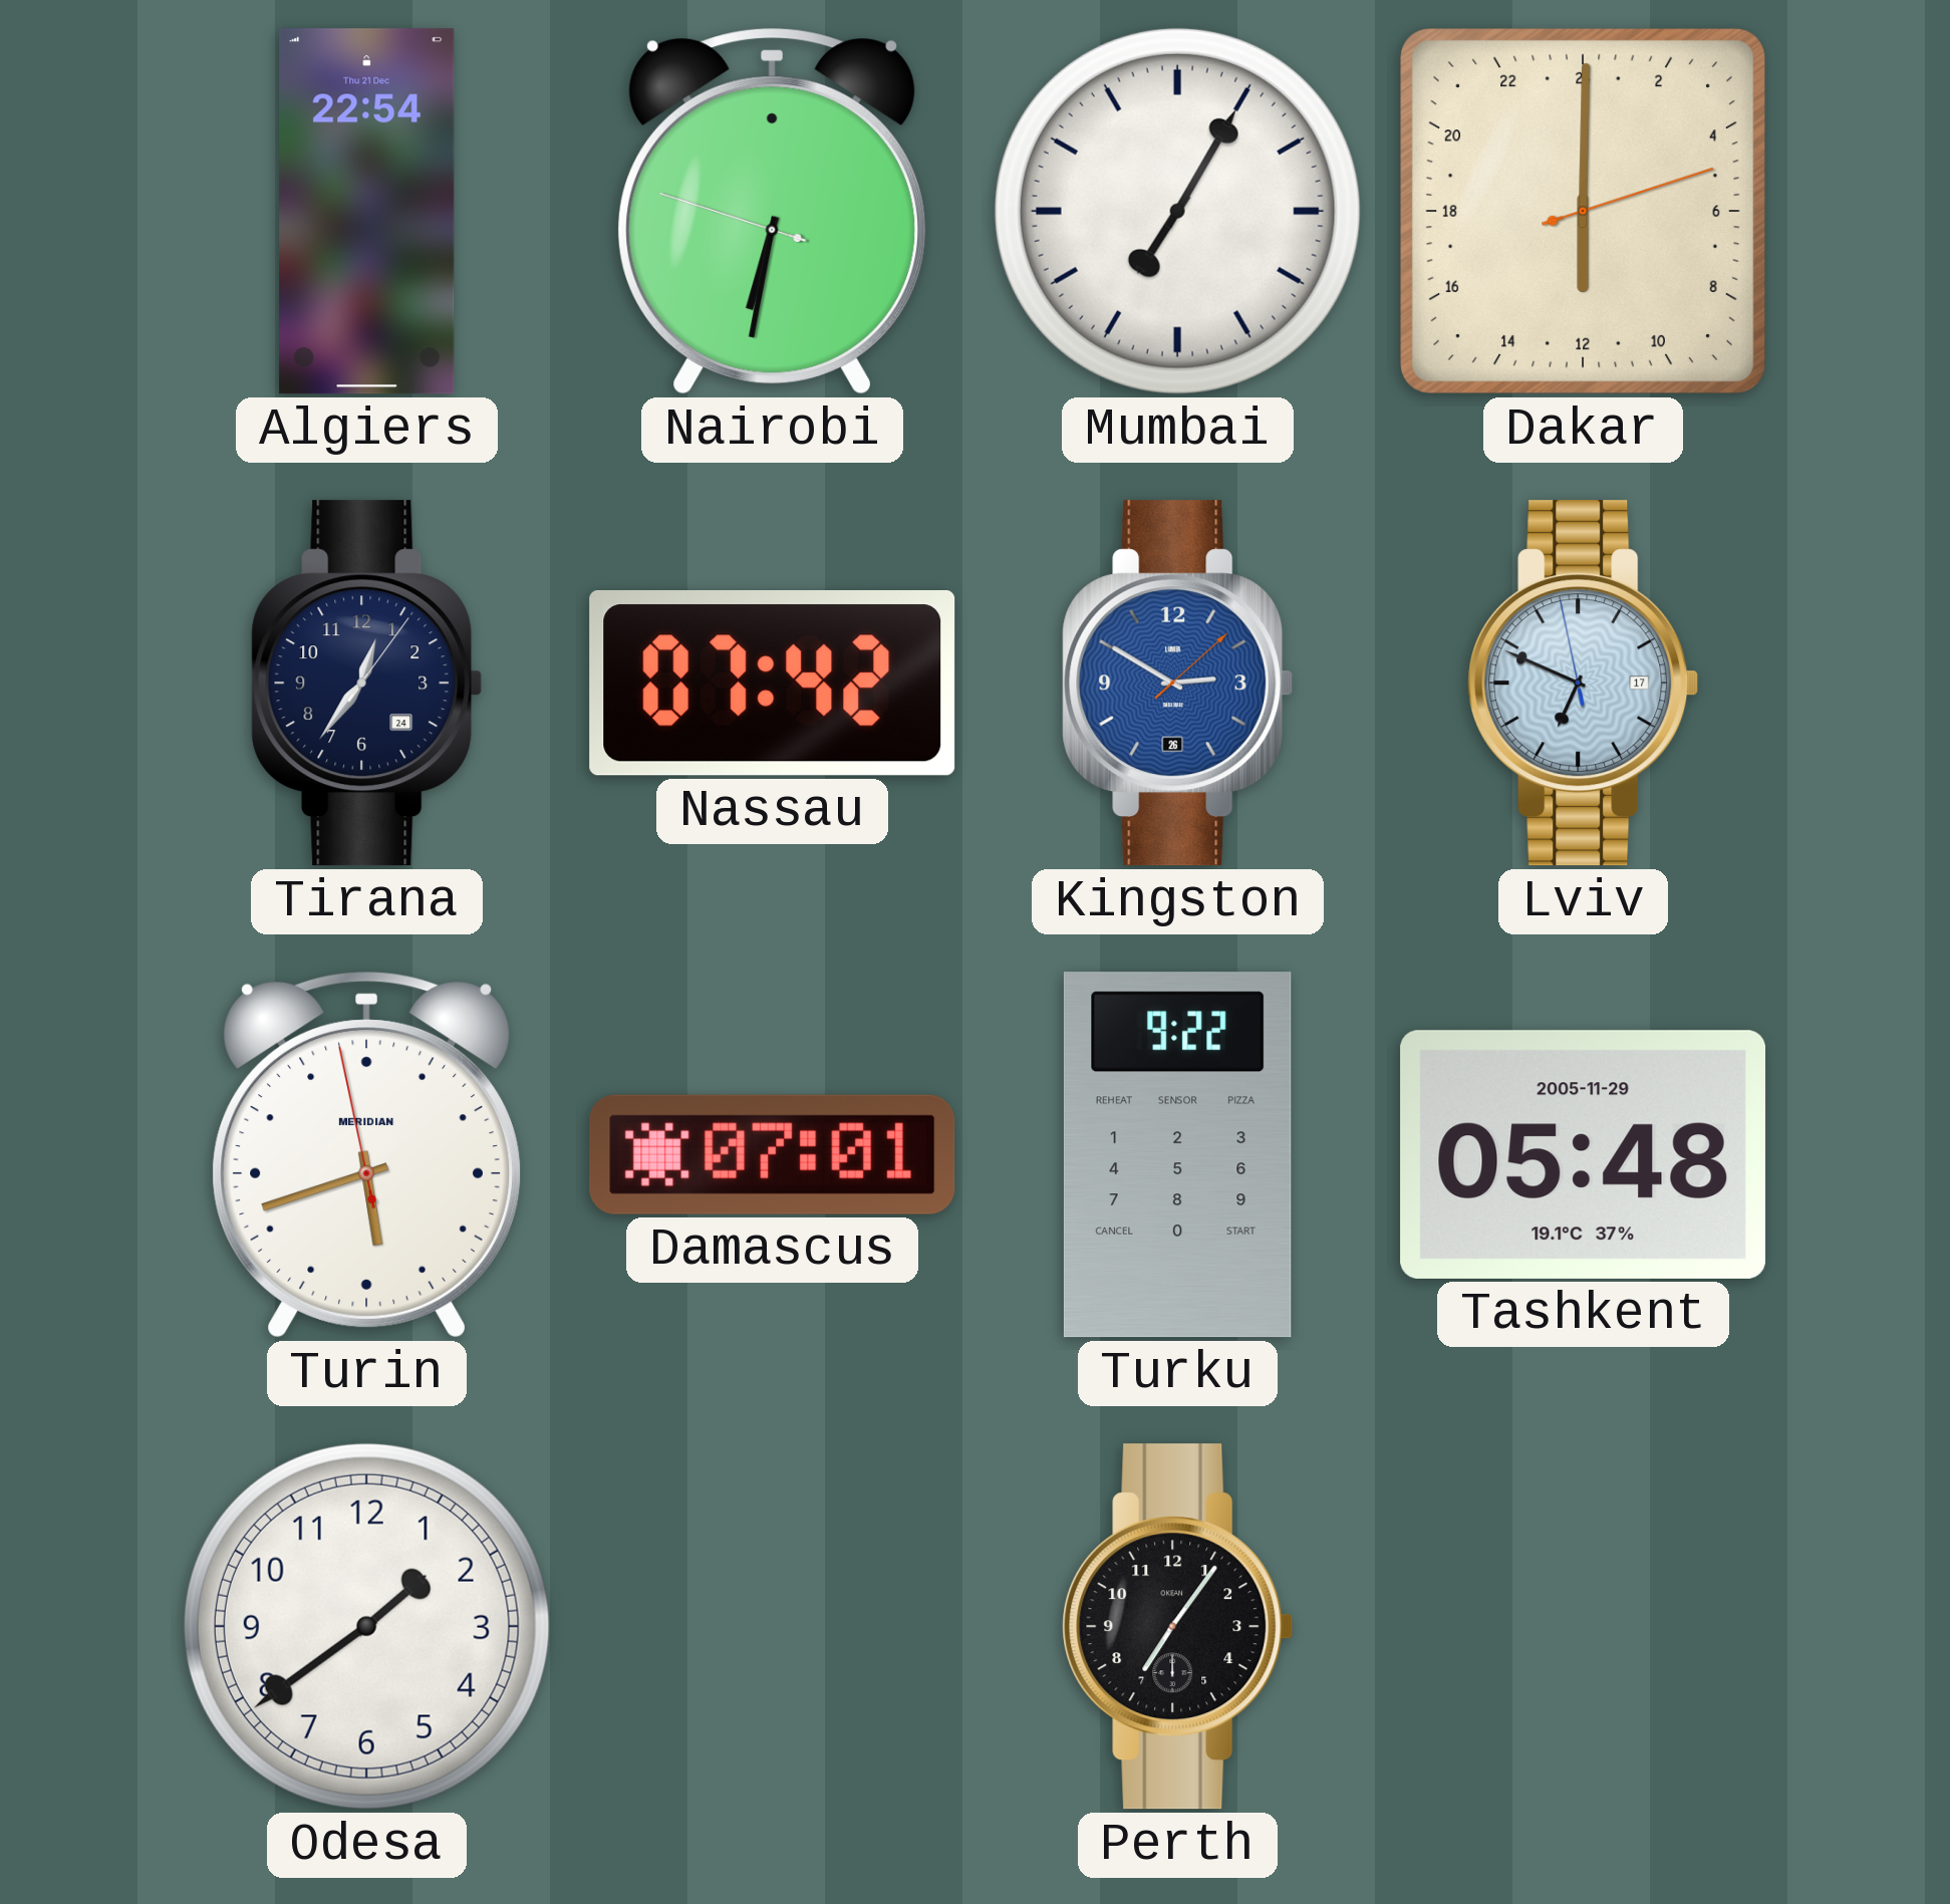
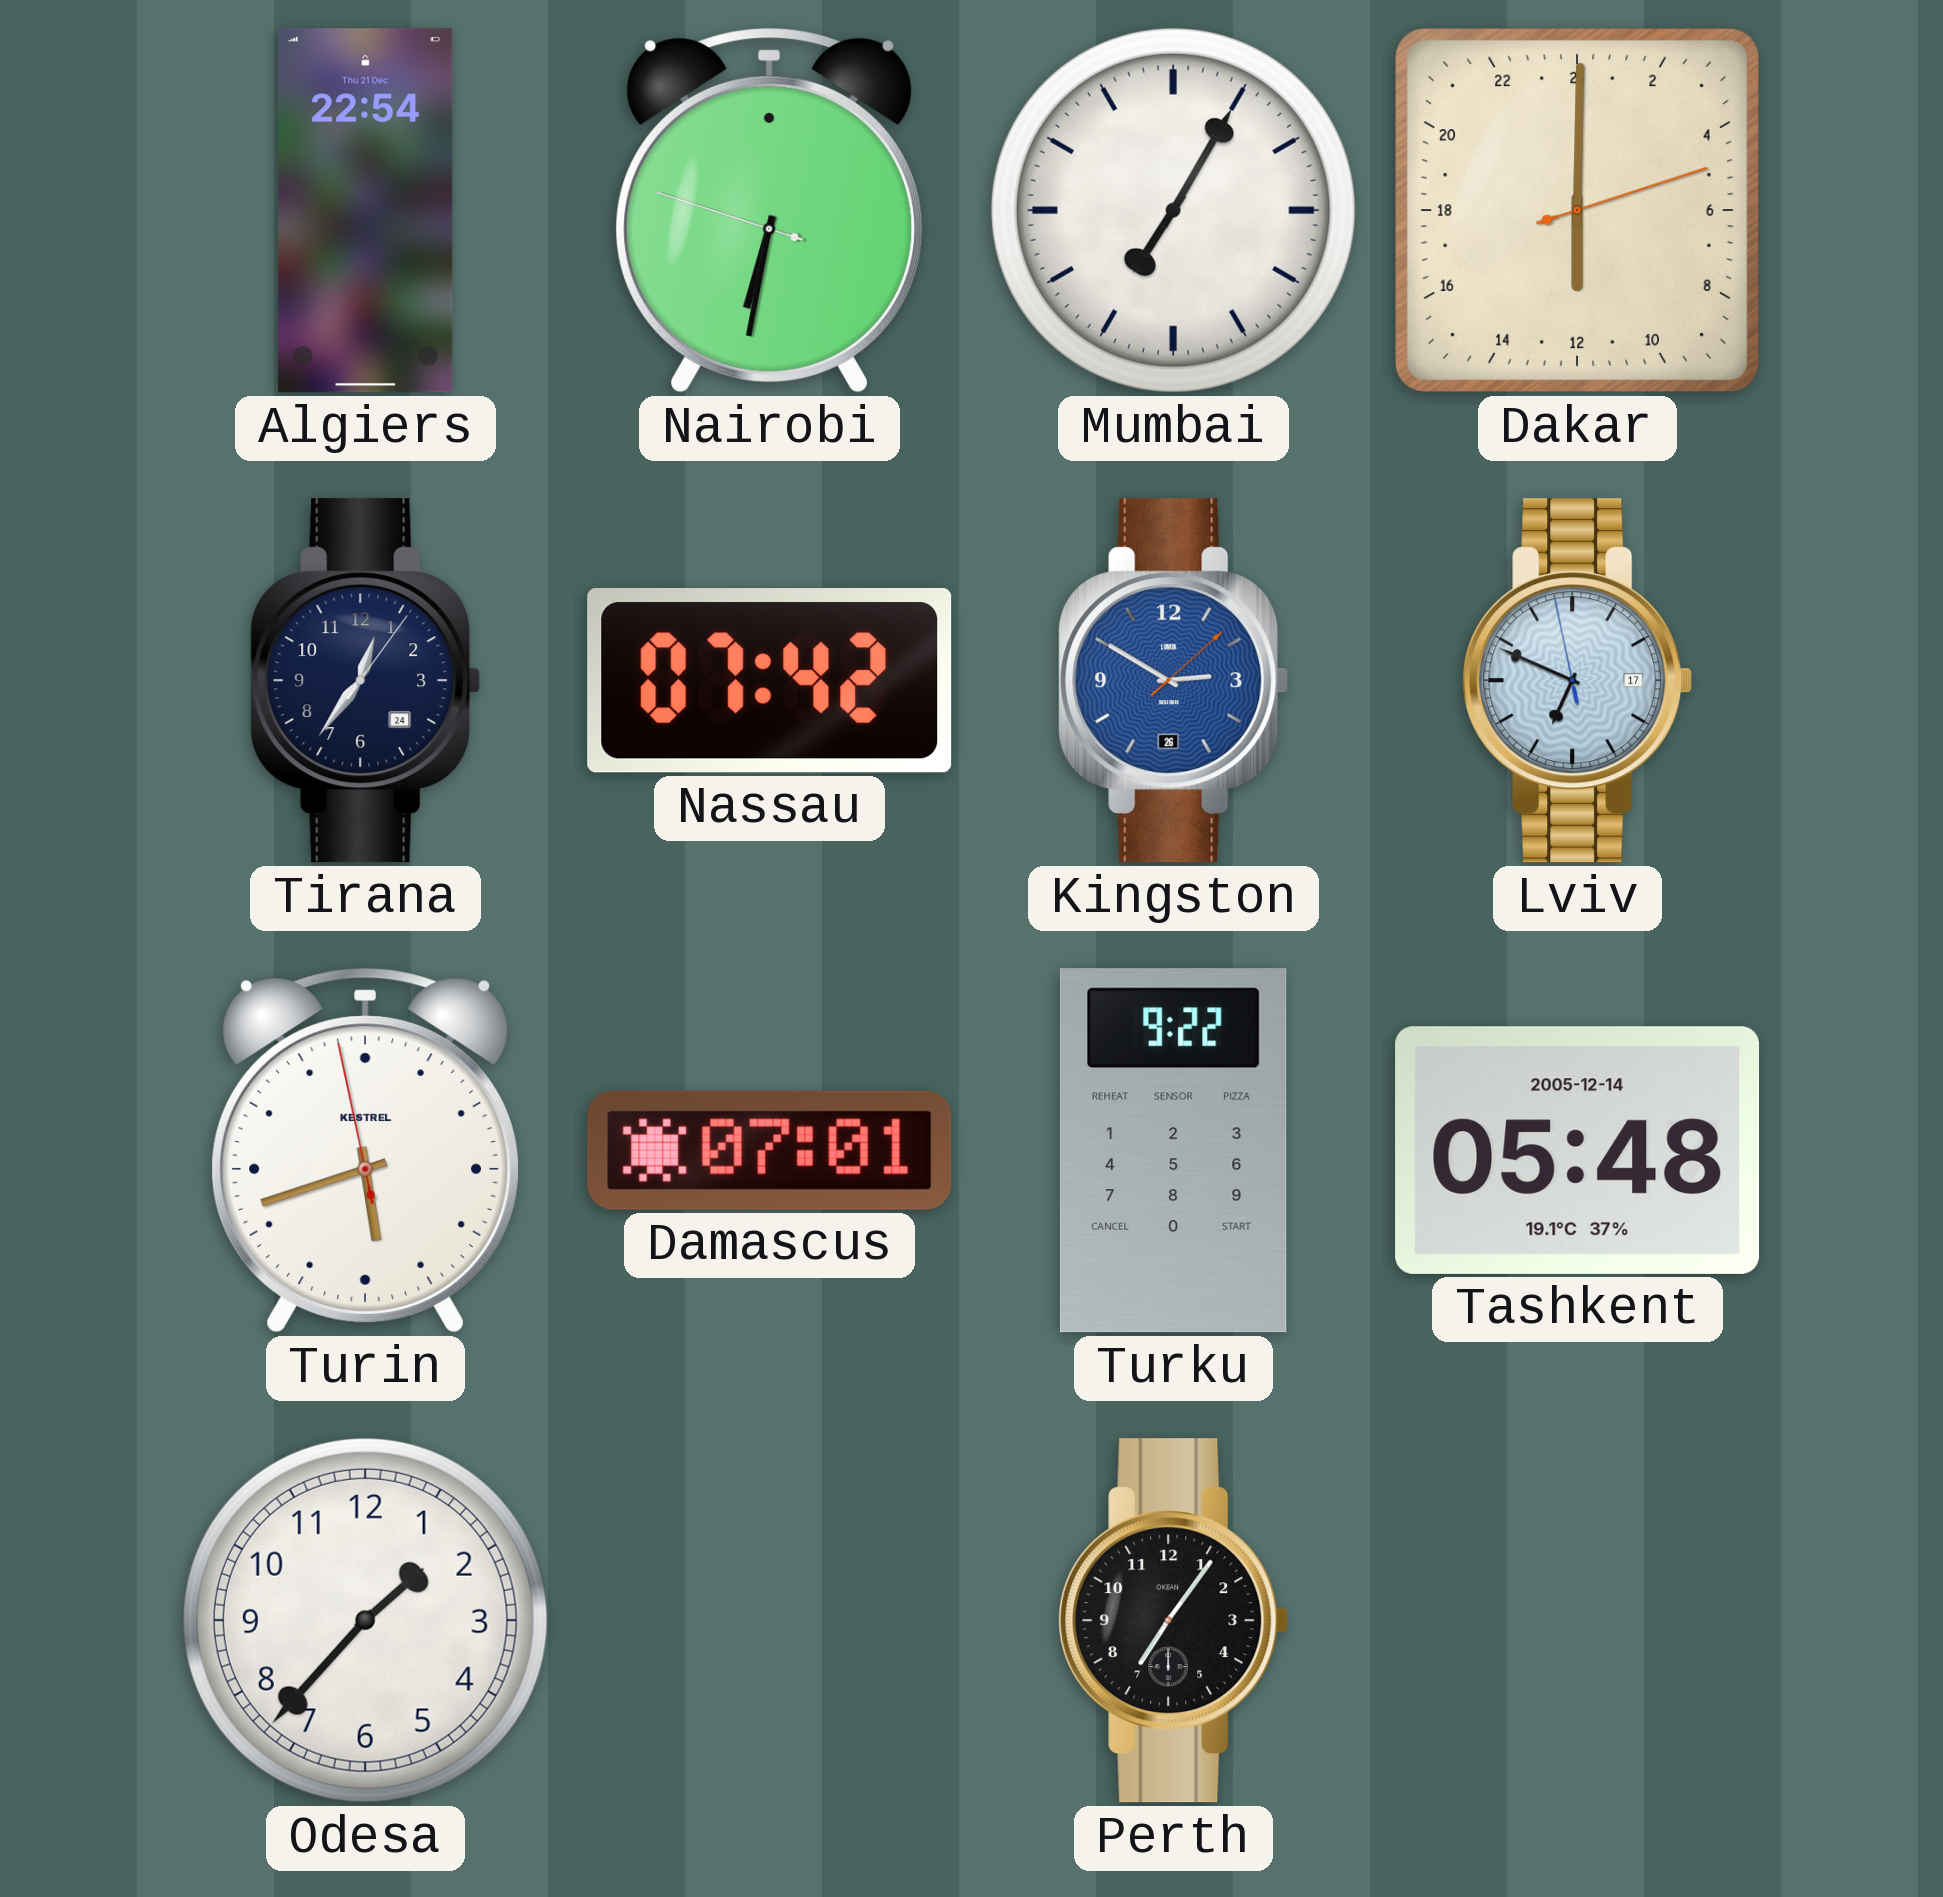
Turin brand: MERIDIAN -> KESTREL
Tashkent date: 2005-11-29 -> 2005-12-14
Odesa: 1:39 -> 1:37
